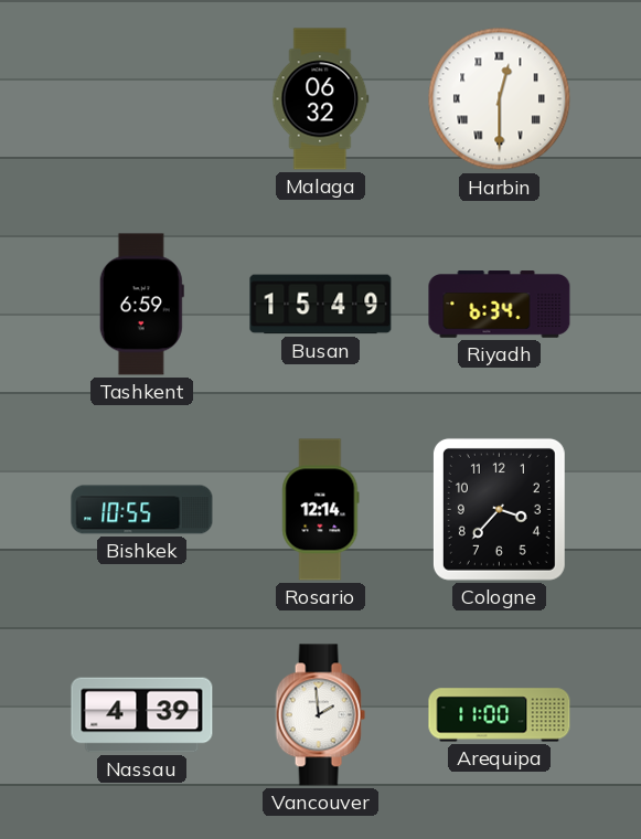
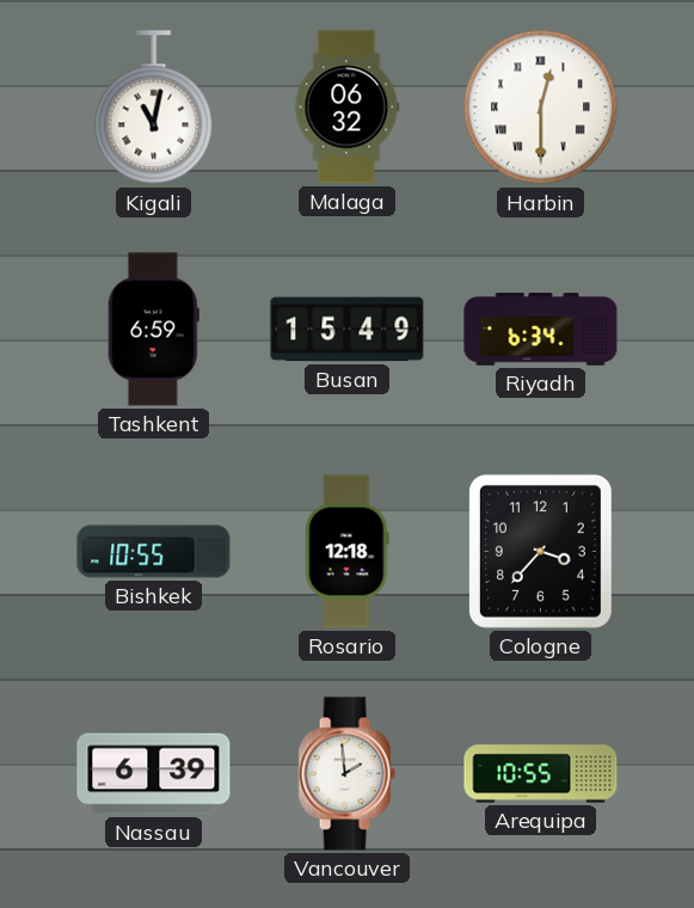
Kigali: none -> 11:02
Rosario: 12:14 -> 12:18
Nassau: 4:39 -> 6:39
Arequipa: 11:00 -> 10:55
